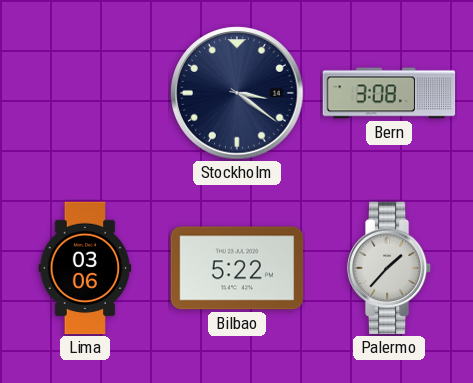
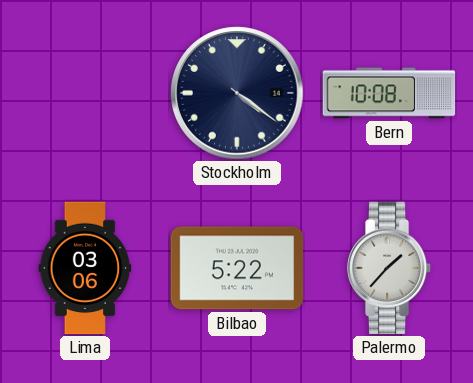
Stockholm: 3:21 -> 4:21
Bern: 3:08 -> 10:08
